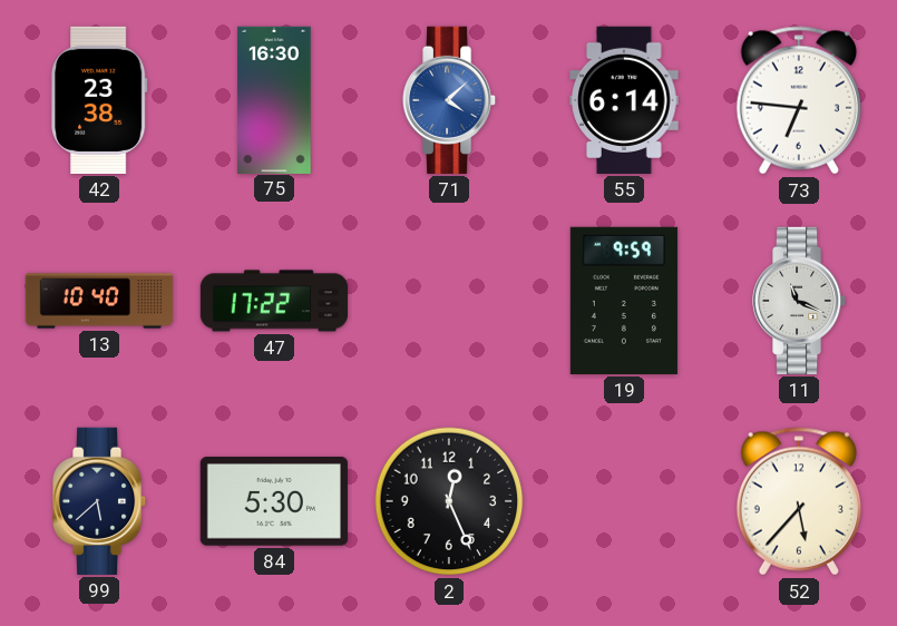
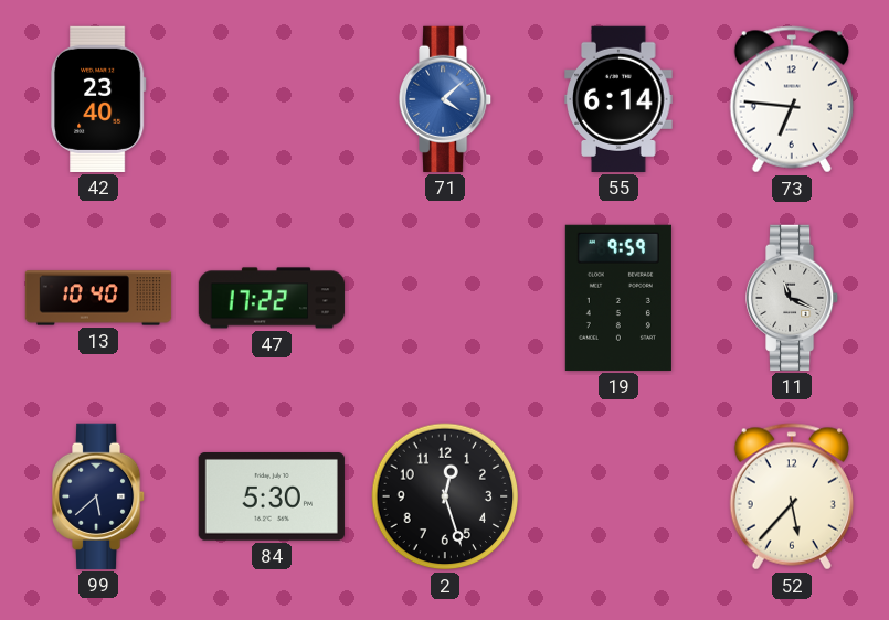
42: 23:38 -> 23:40
75: 16:30 -> none
2: 12:26 -> 12:27
